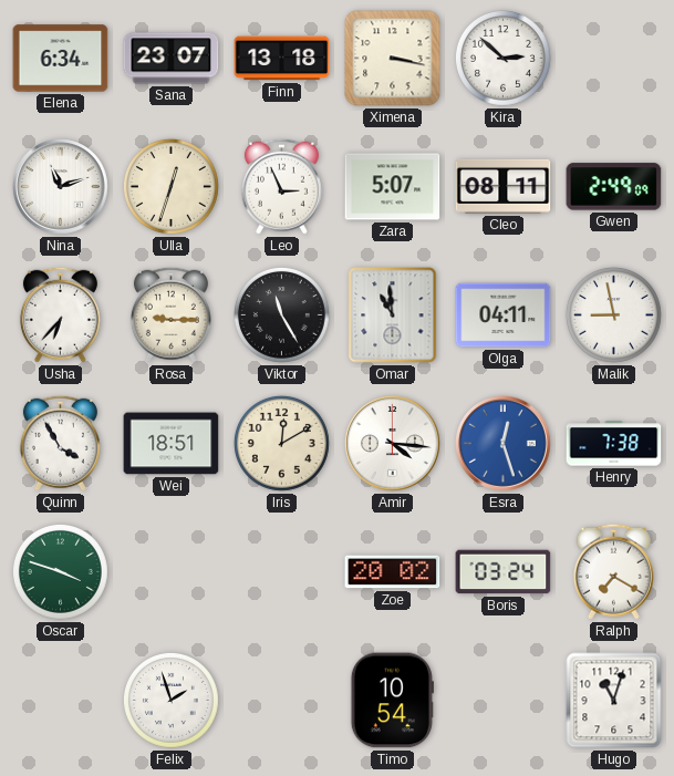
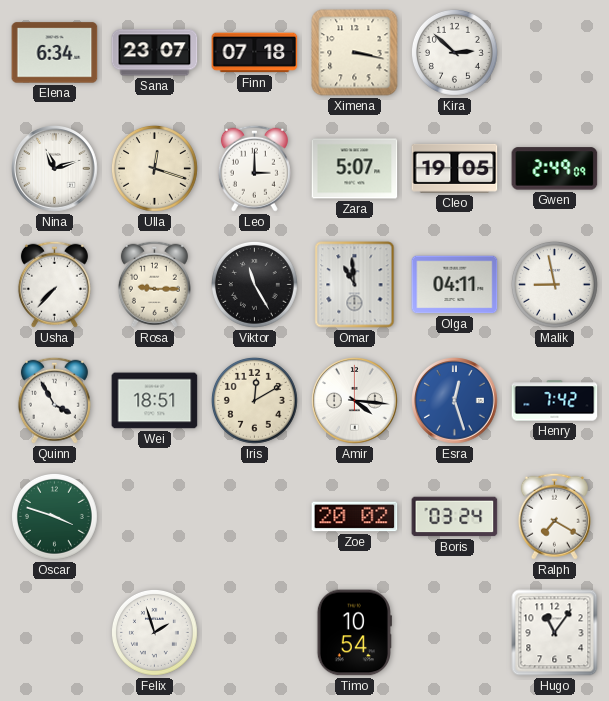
Finn: 13:18 -> 07:18
Ulla: 12:33 -> 12:18
Leo: 2:56 -> 3:00
Cleo: 08:11 -> 19:05
Usha: 6:37 -> 7:37
Henry: 7:38 -> 7:42
Hugo: 11:03 -> 11:06
